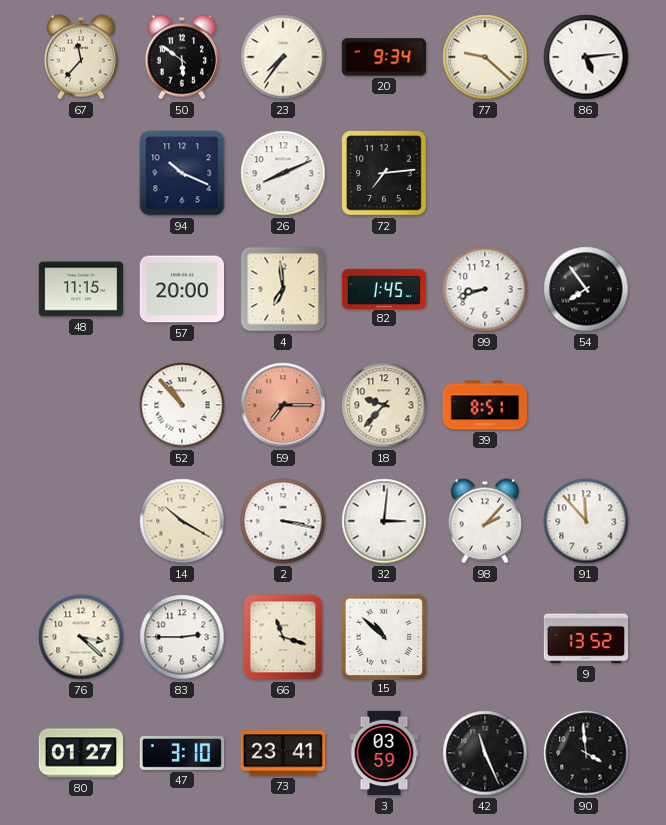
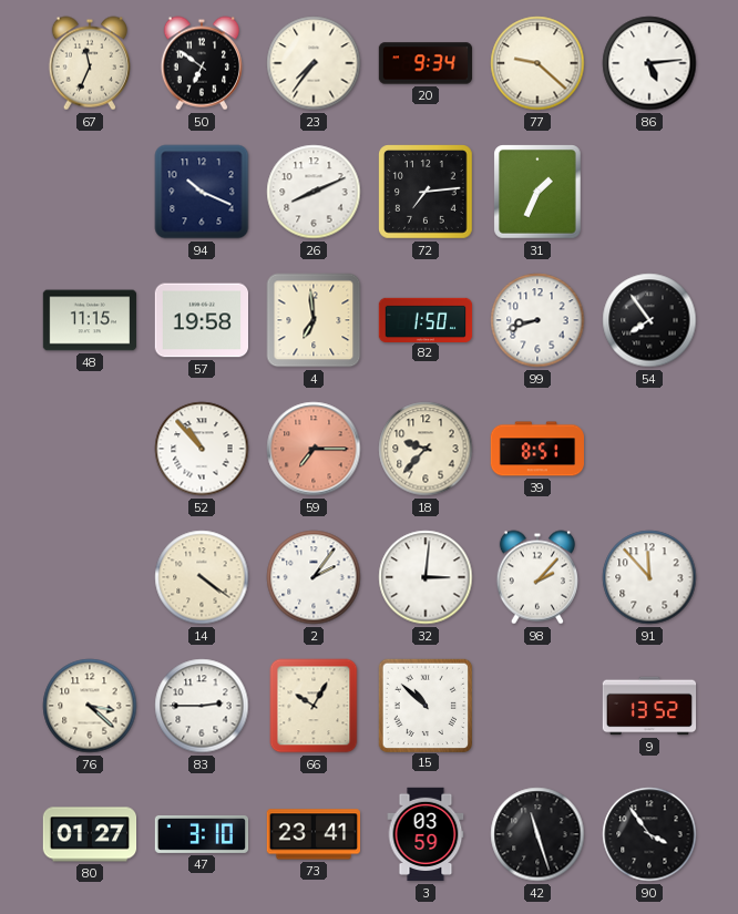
67: 11:37 -> 11:34
50: 5:51 -> 6:51
31: none -> 1:34
57: 20:00 -> 19:58
82: 1:45 -> 1:50
14: 10:20 -> 4:21
2: 3:17 -> 2:06
66: 11:18 -> 10:05
42: 11:26 -> 11:27
90: 3:59 -> 3:54
